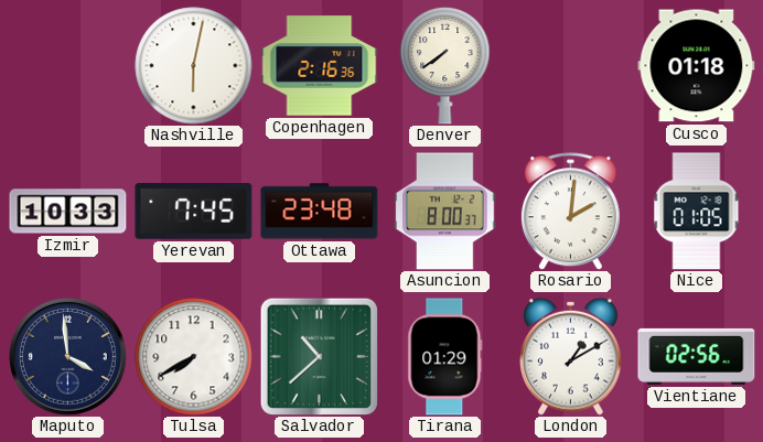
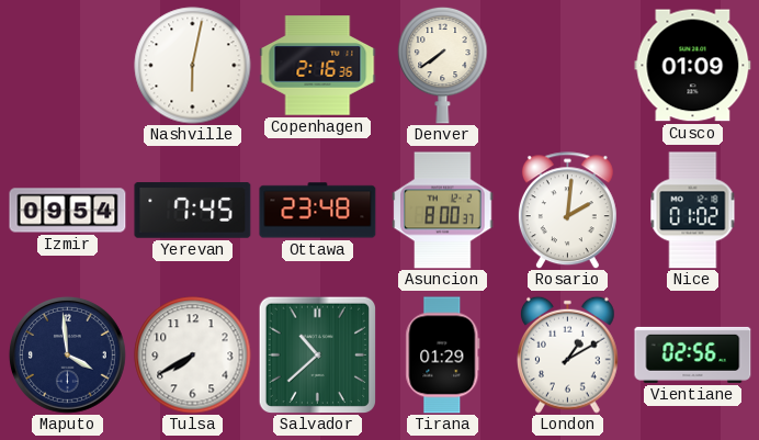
Cusco: 01:18 -> 01:09
Izmir: 10:33 -> 09:54
Nice: 01:05 -> 01:02
